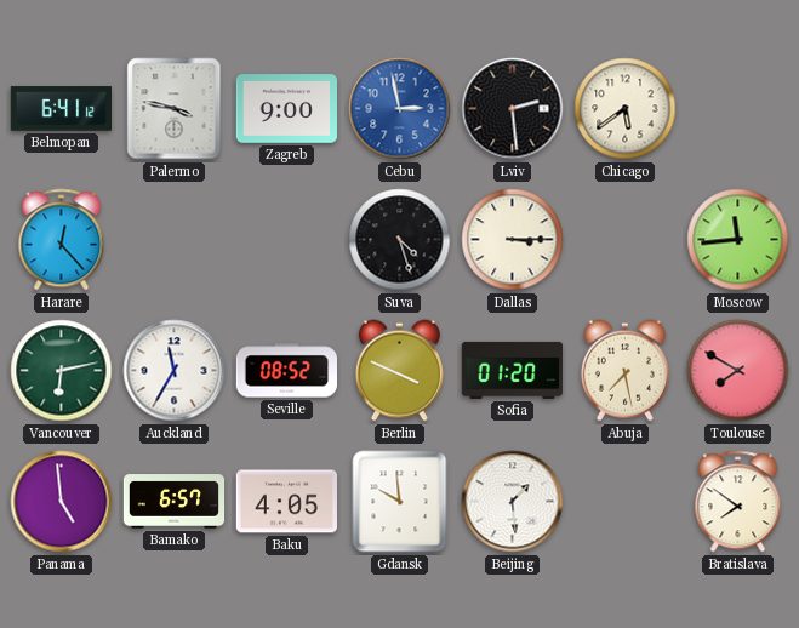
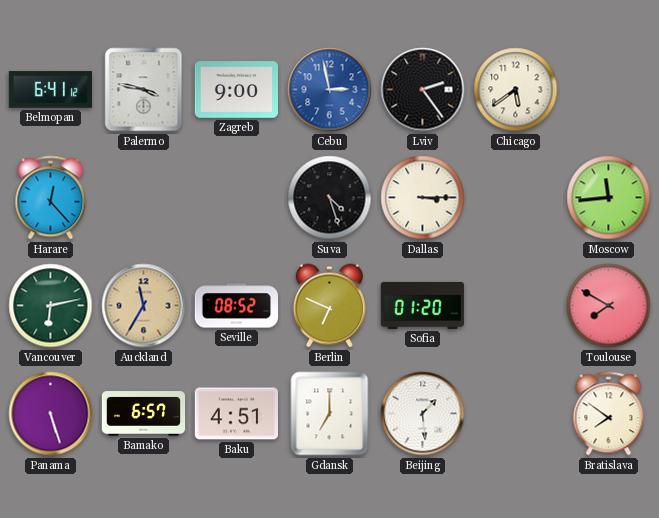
Lviv: 2:29 -> 2:24
Auckland dial: white -> champagne
Berlin: 3:49 -> 6:49
Abuja: 7:28 -> none
Panama: 4:59 -> 5:27
Baku: 4:05 -> 4:51
Gdansk: 9:59 -> 7:00
